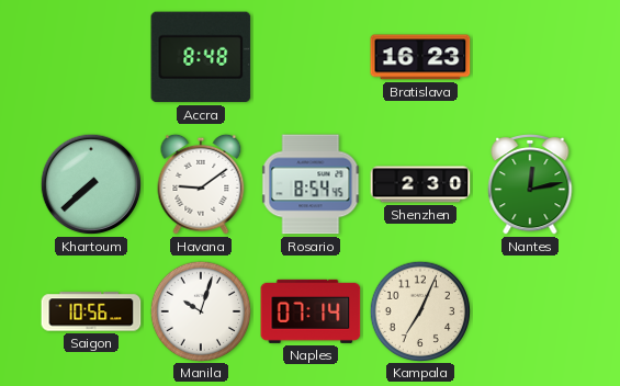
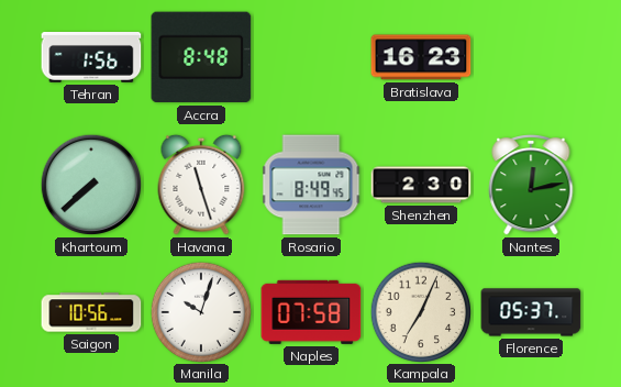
Tehran: none -> 1:56
Havana: 9:09 -> 11:27
Rosario: 8:54 -> 8:49
Naples: 07:14 -> 07:58
Florence: none -> 05:37
